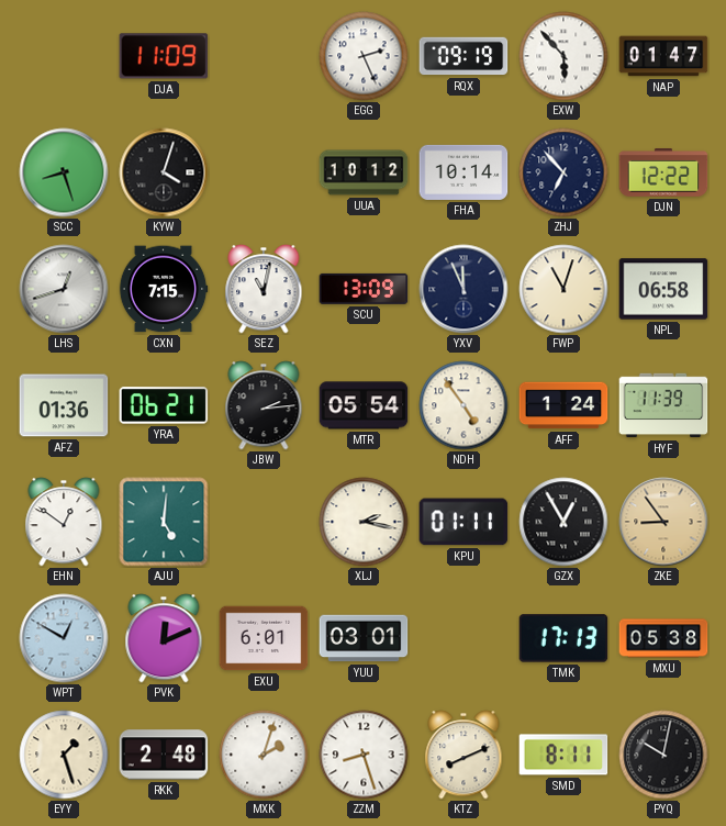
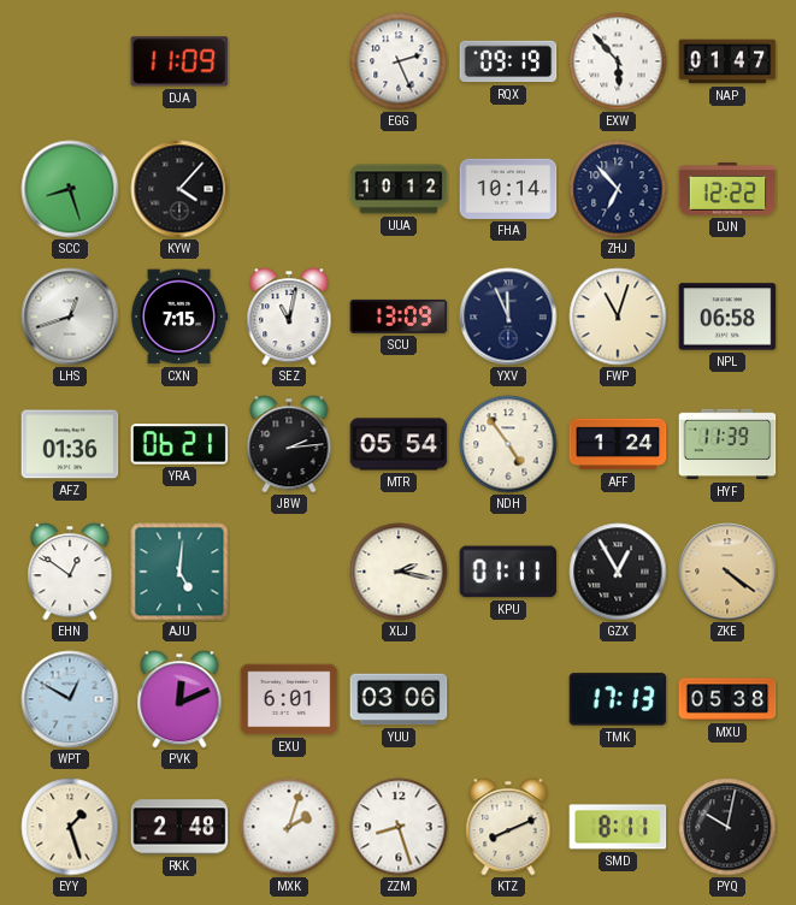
KYW: 4:03 -> 4:07
ZKE: 8:54 -> 4:21
YUU: 03:01 -> 03:06
